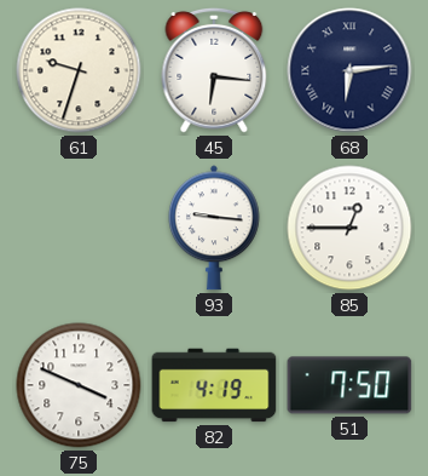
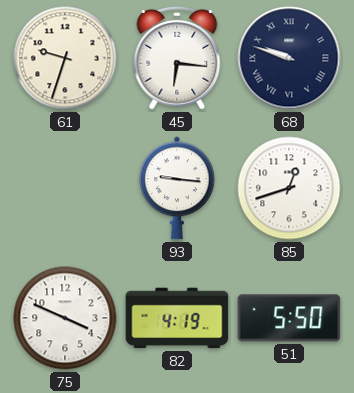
68: 6:14 -> 9:48
85: 12:45 -> 12:42
51: 7:50 -> 5:50
